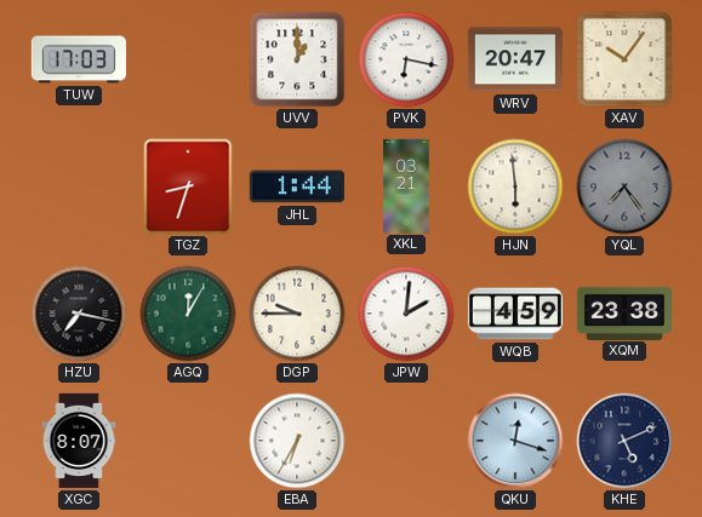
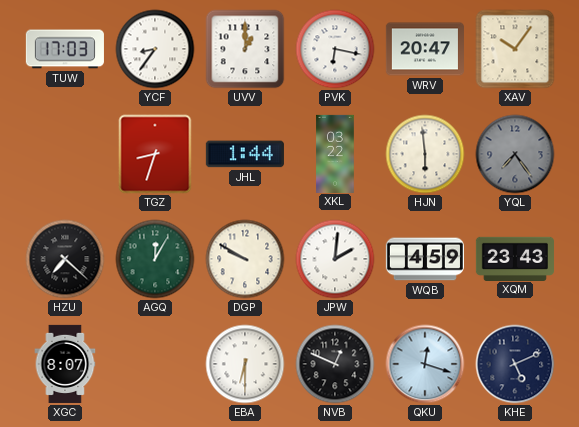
YCF: none -> 8:36
XKL: 03:21 -> 03:22
HZU: 7:17 -> 7:22
DGP: 9:45 -> 9:50
XQM: 23:38 -> 23:43
EBA: 6:35 -> 6:30
NVB: none -> 12:49
